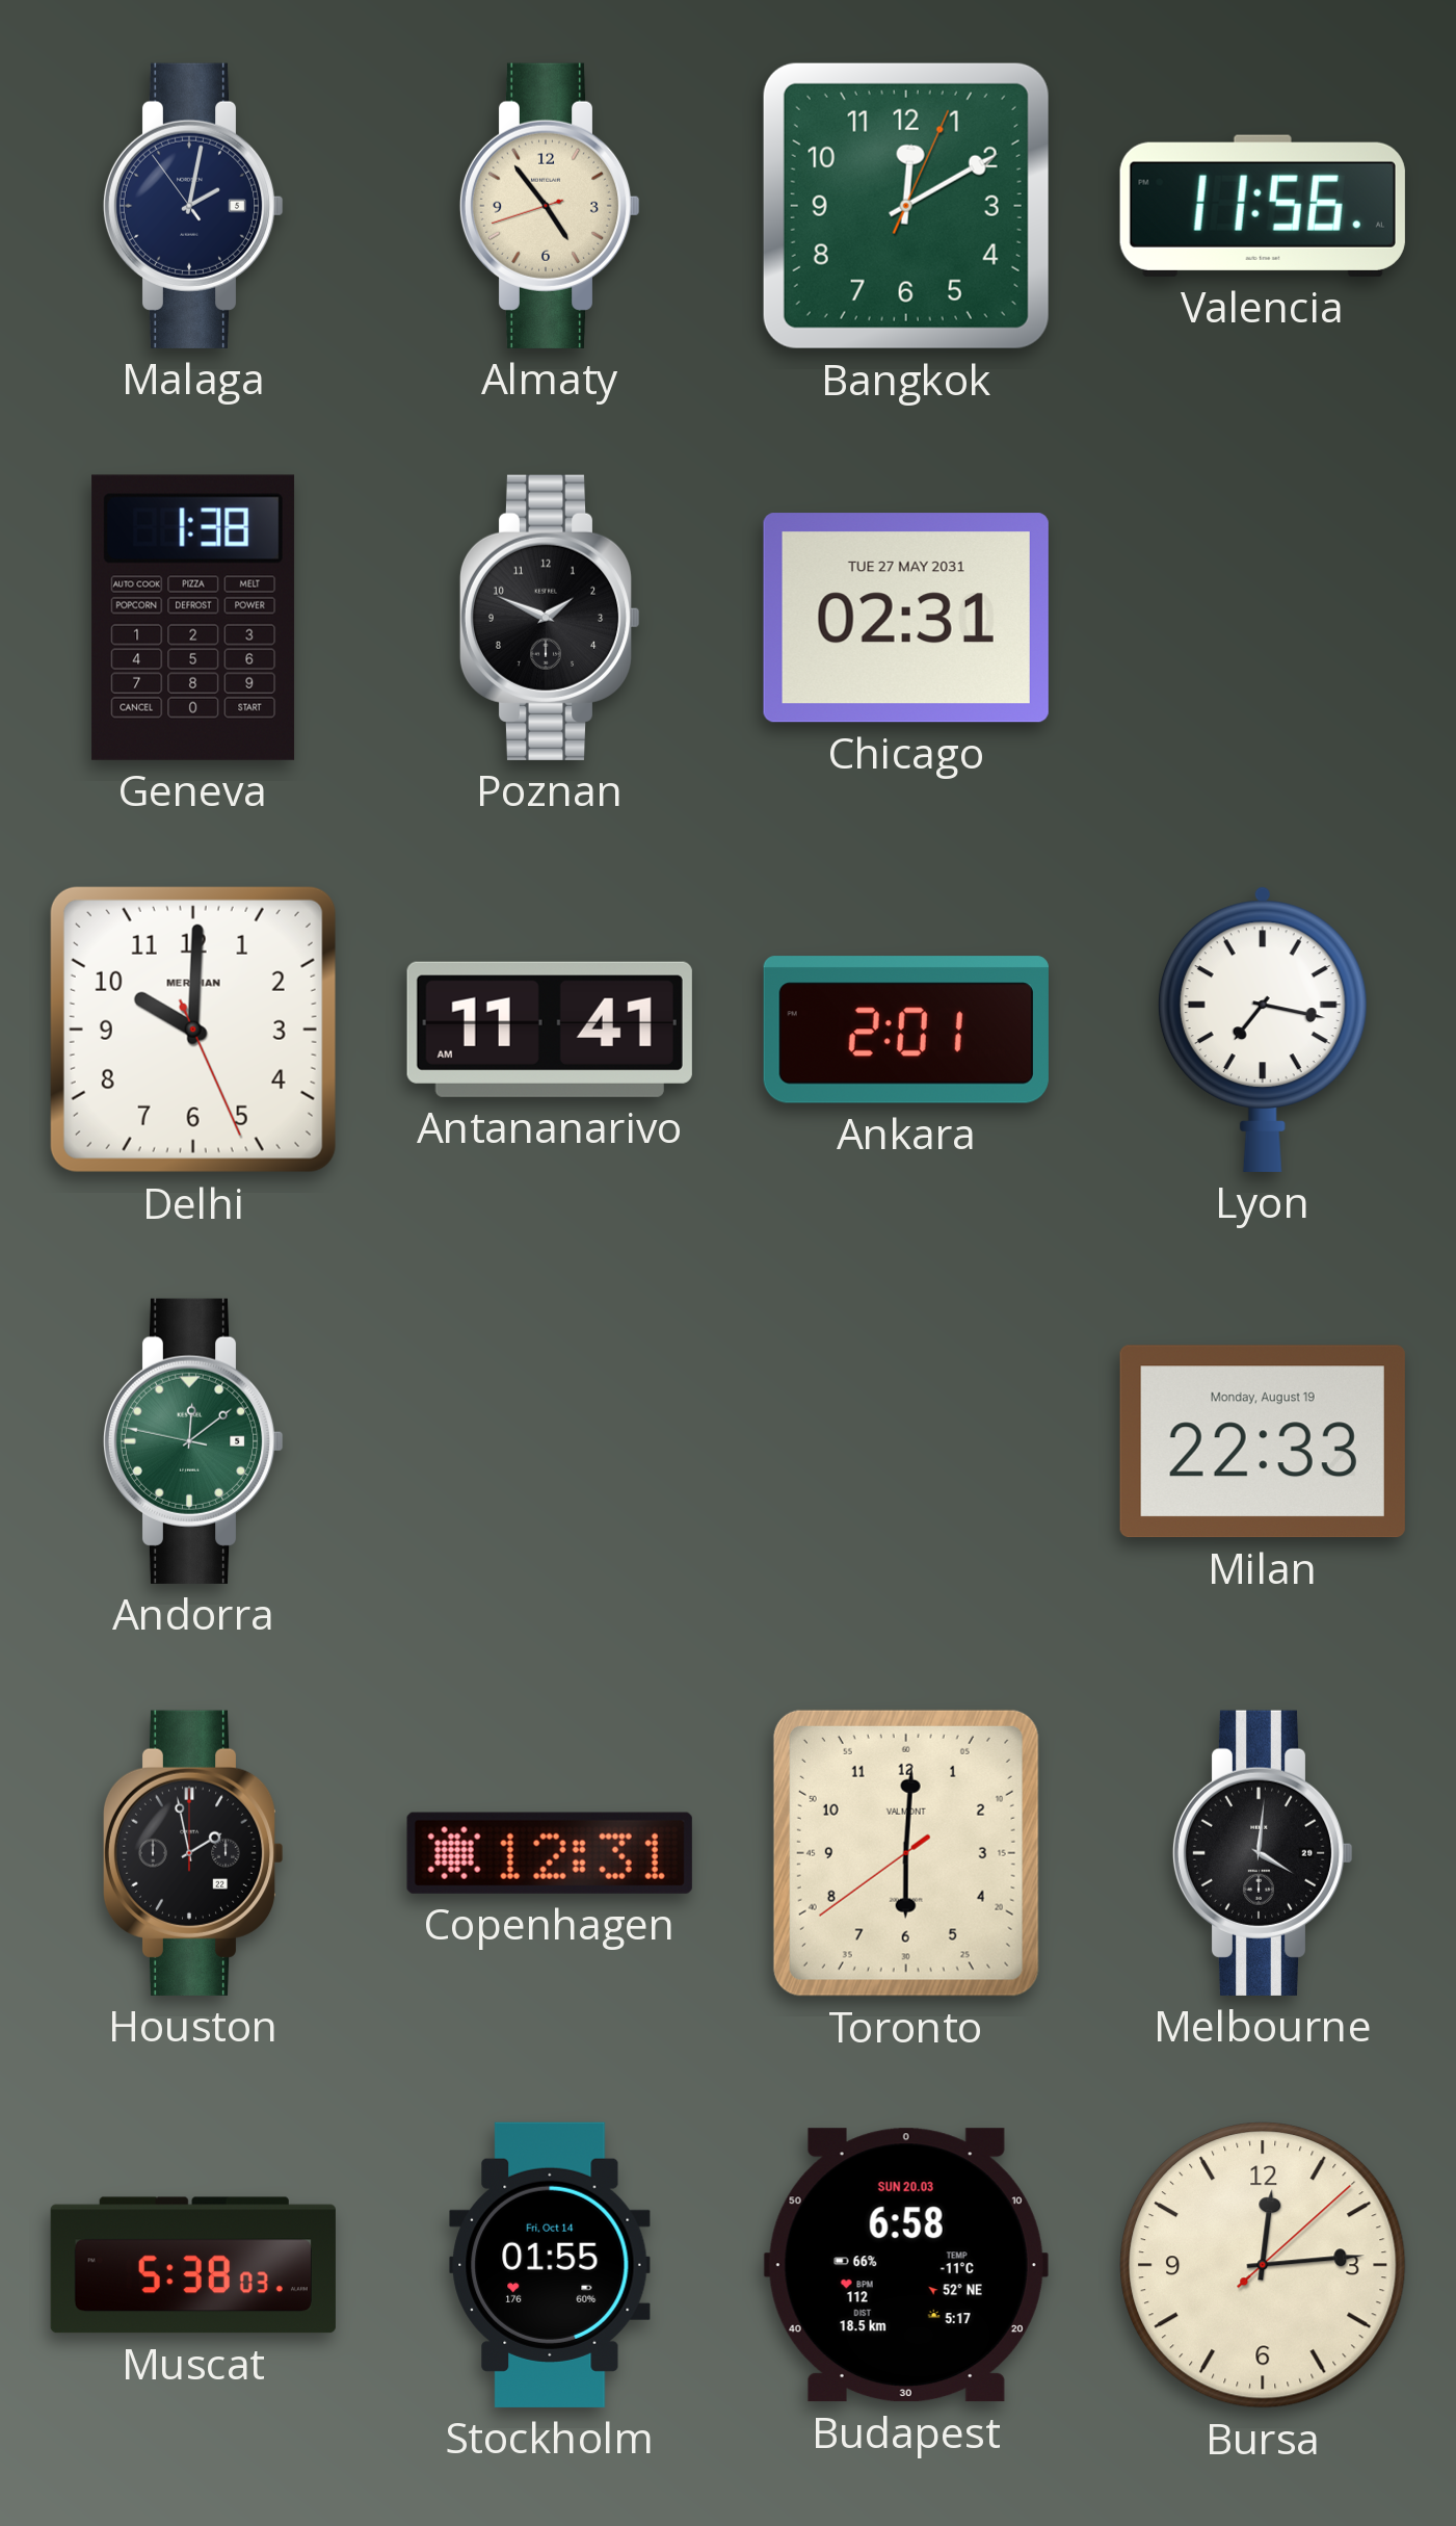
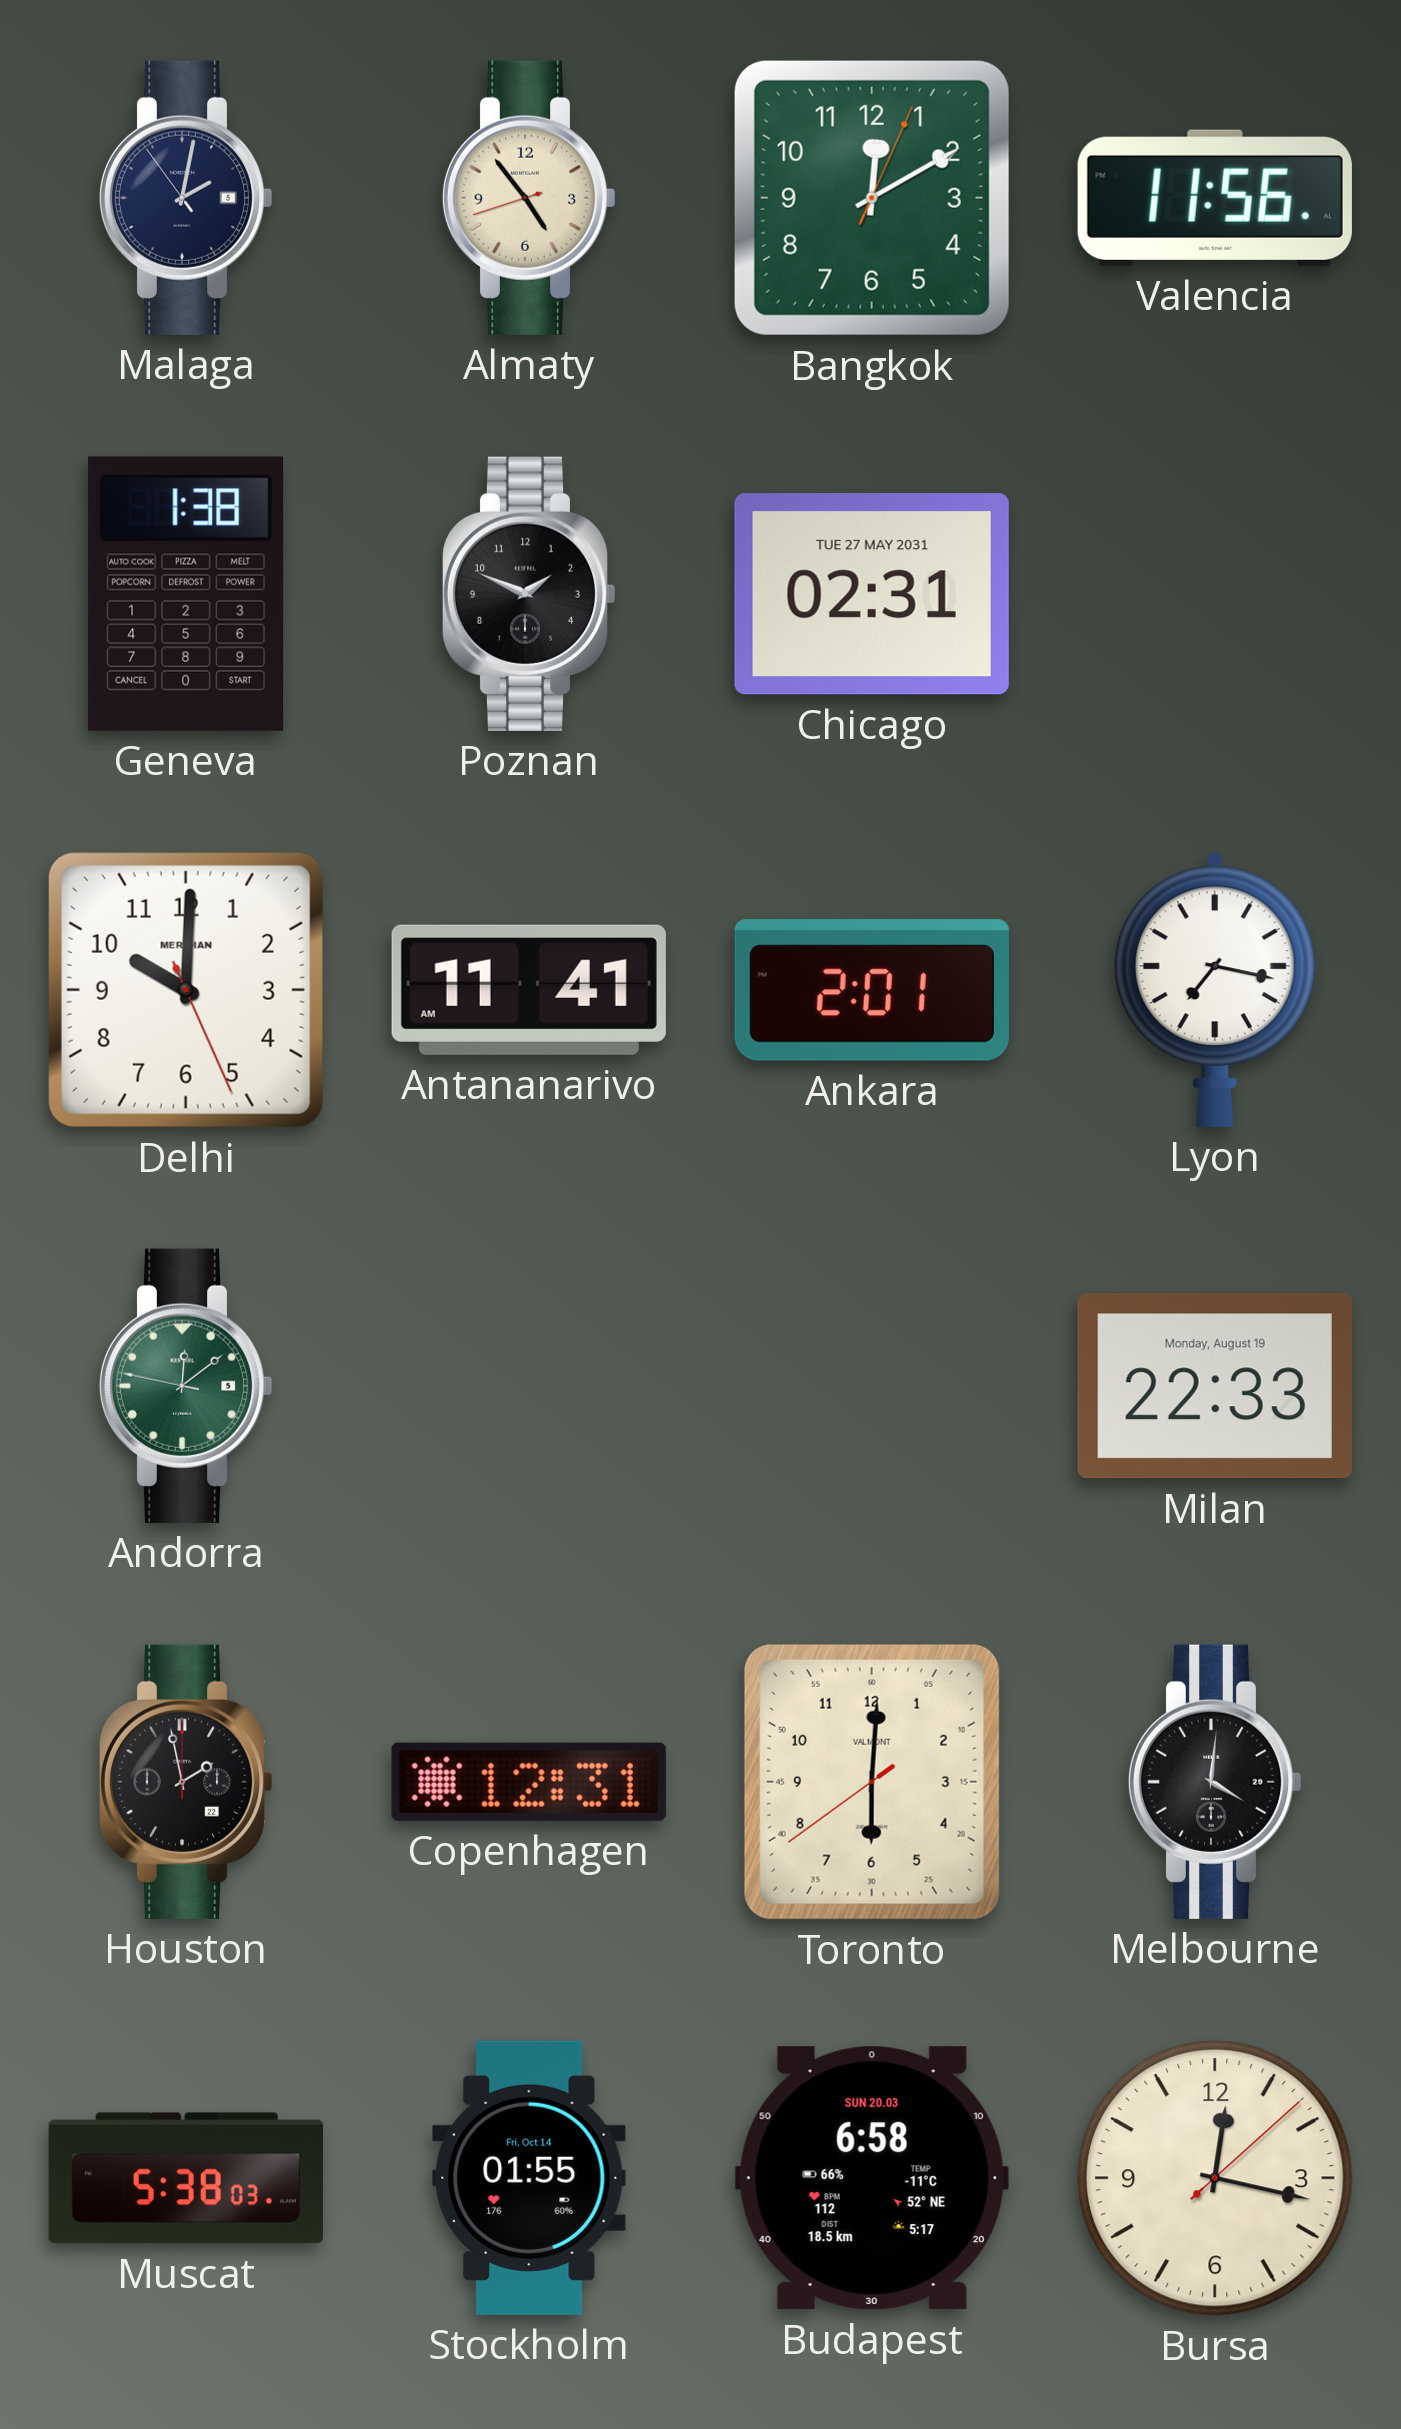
Bursa: 12:14 -> 12:17
